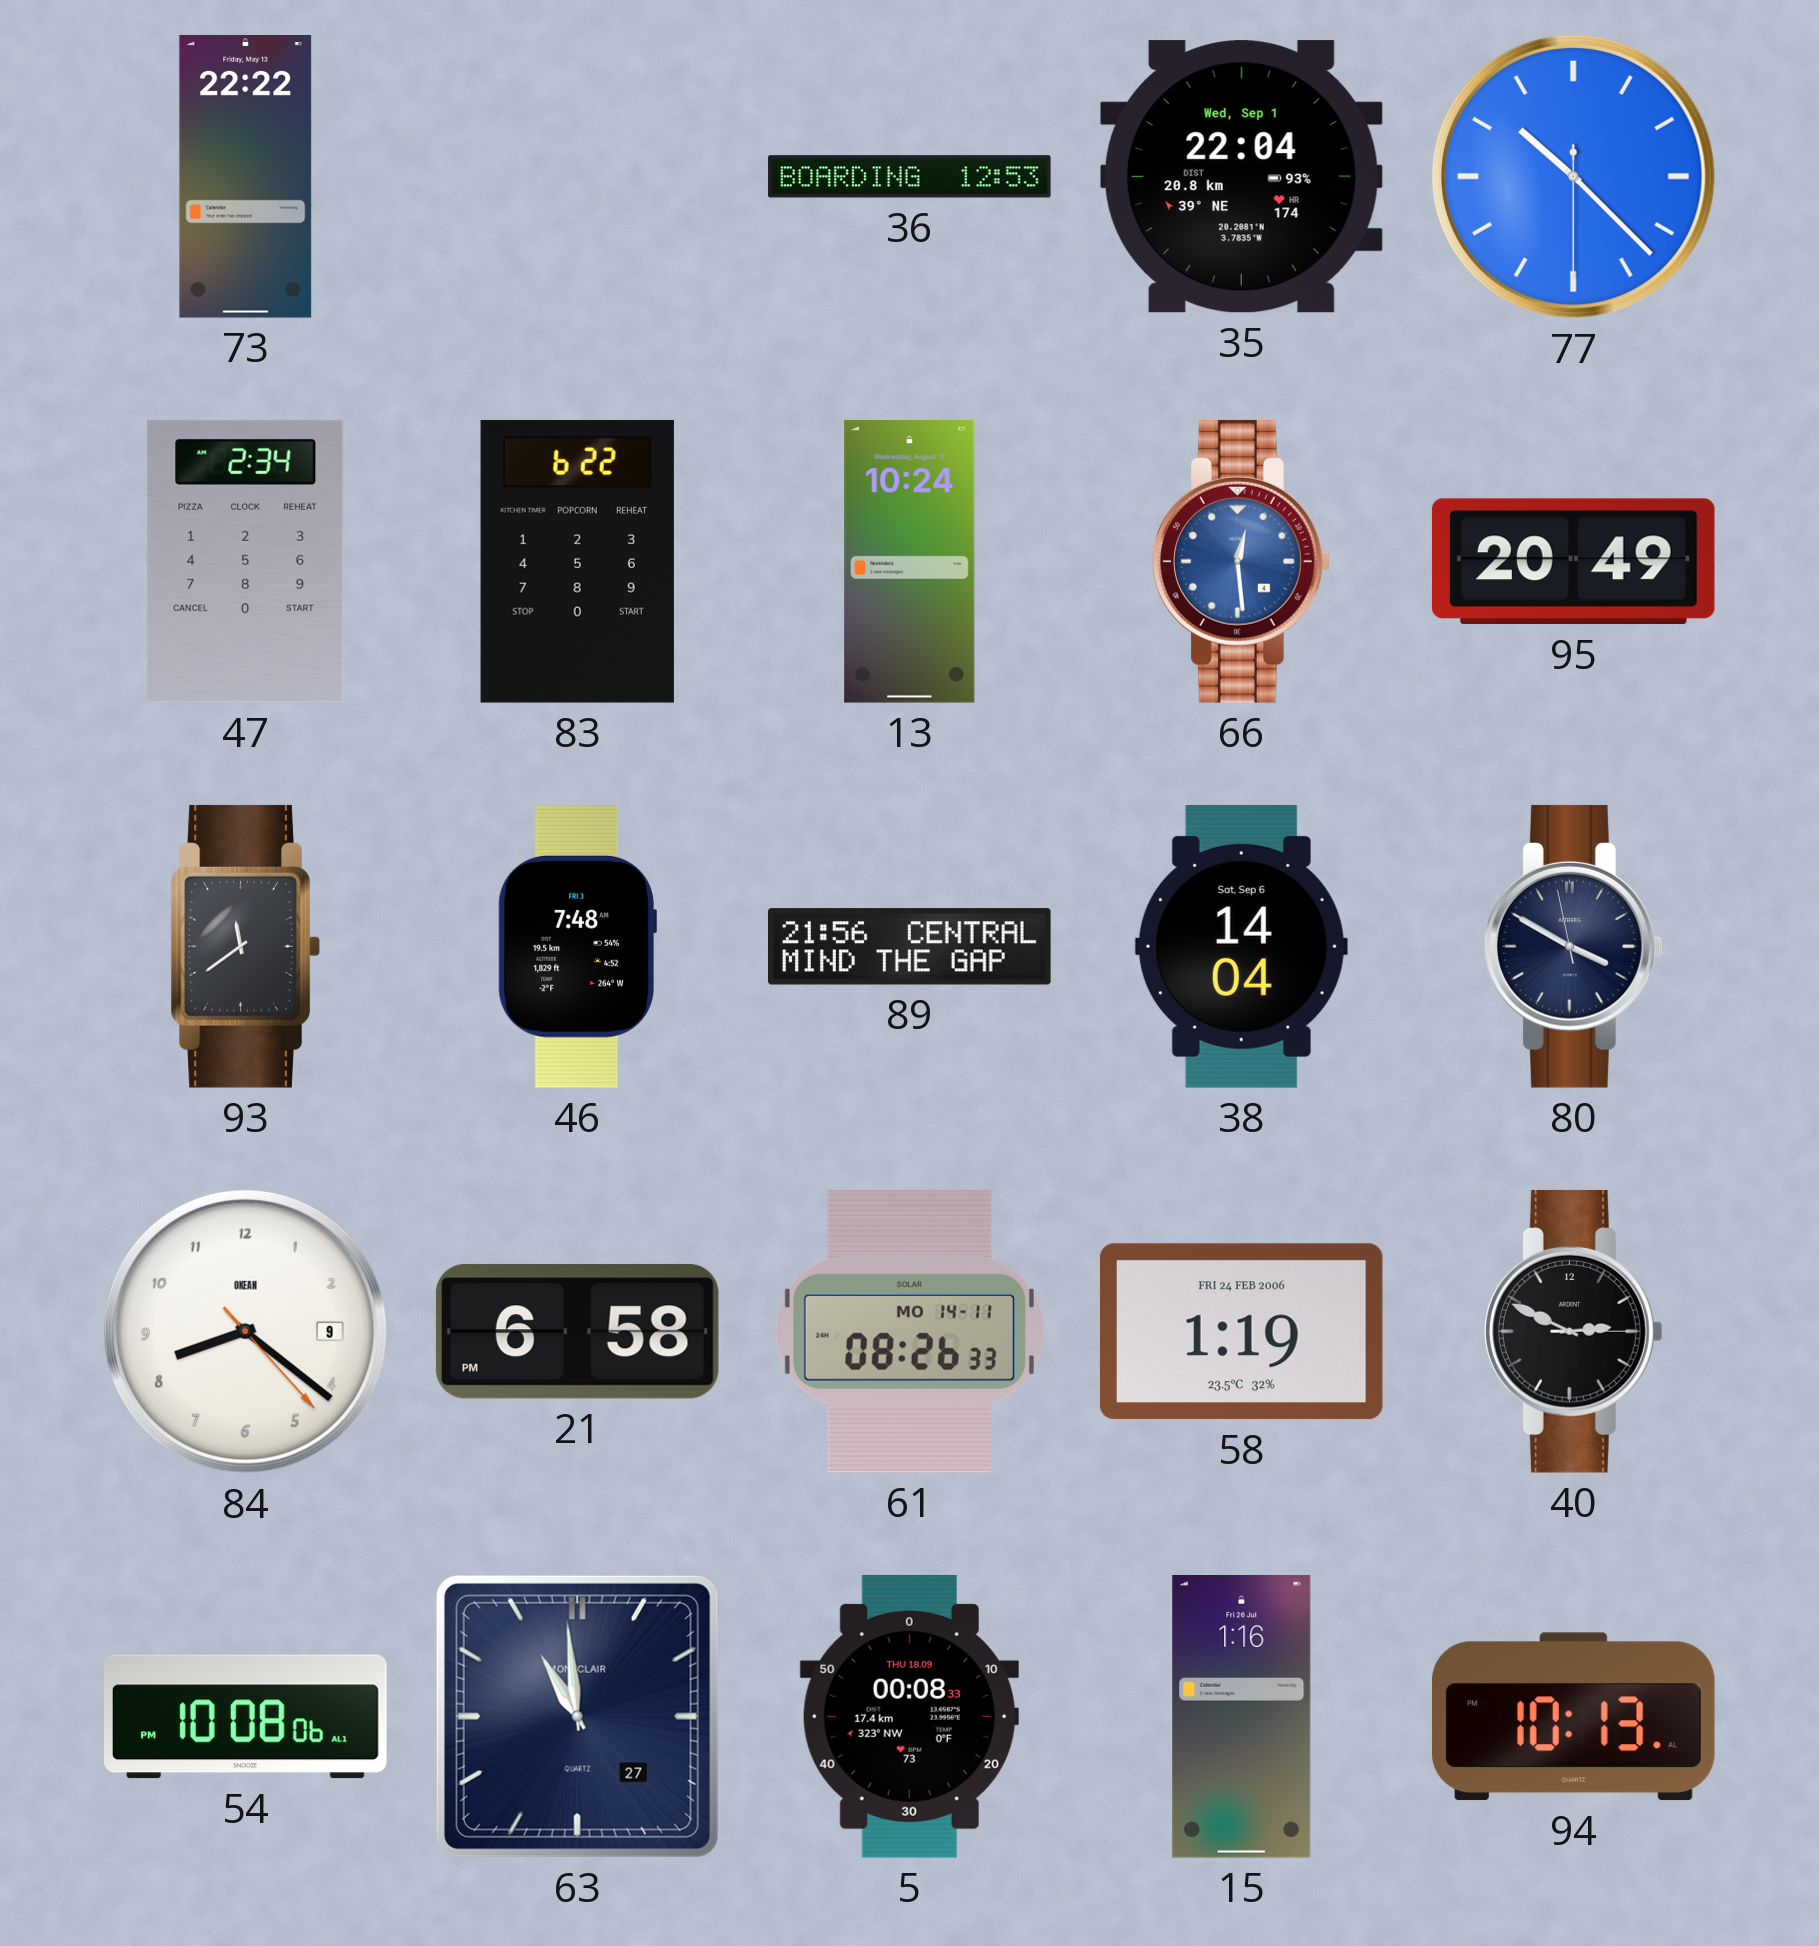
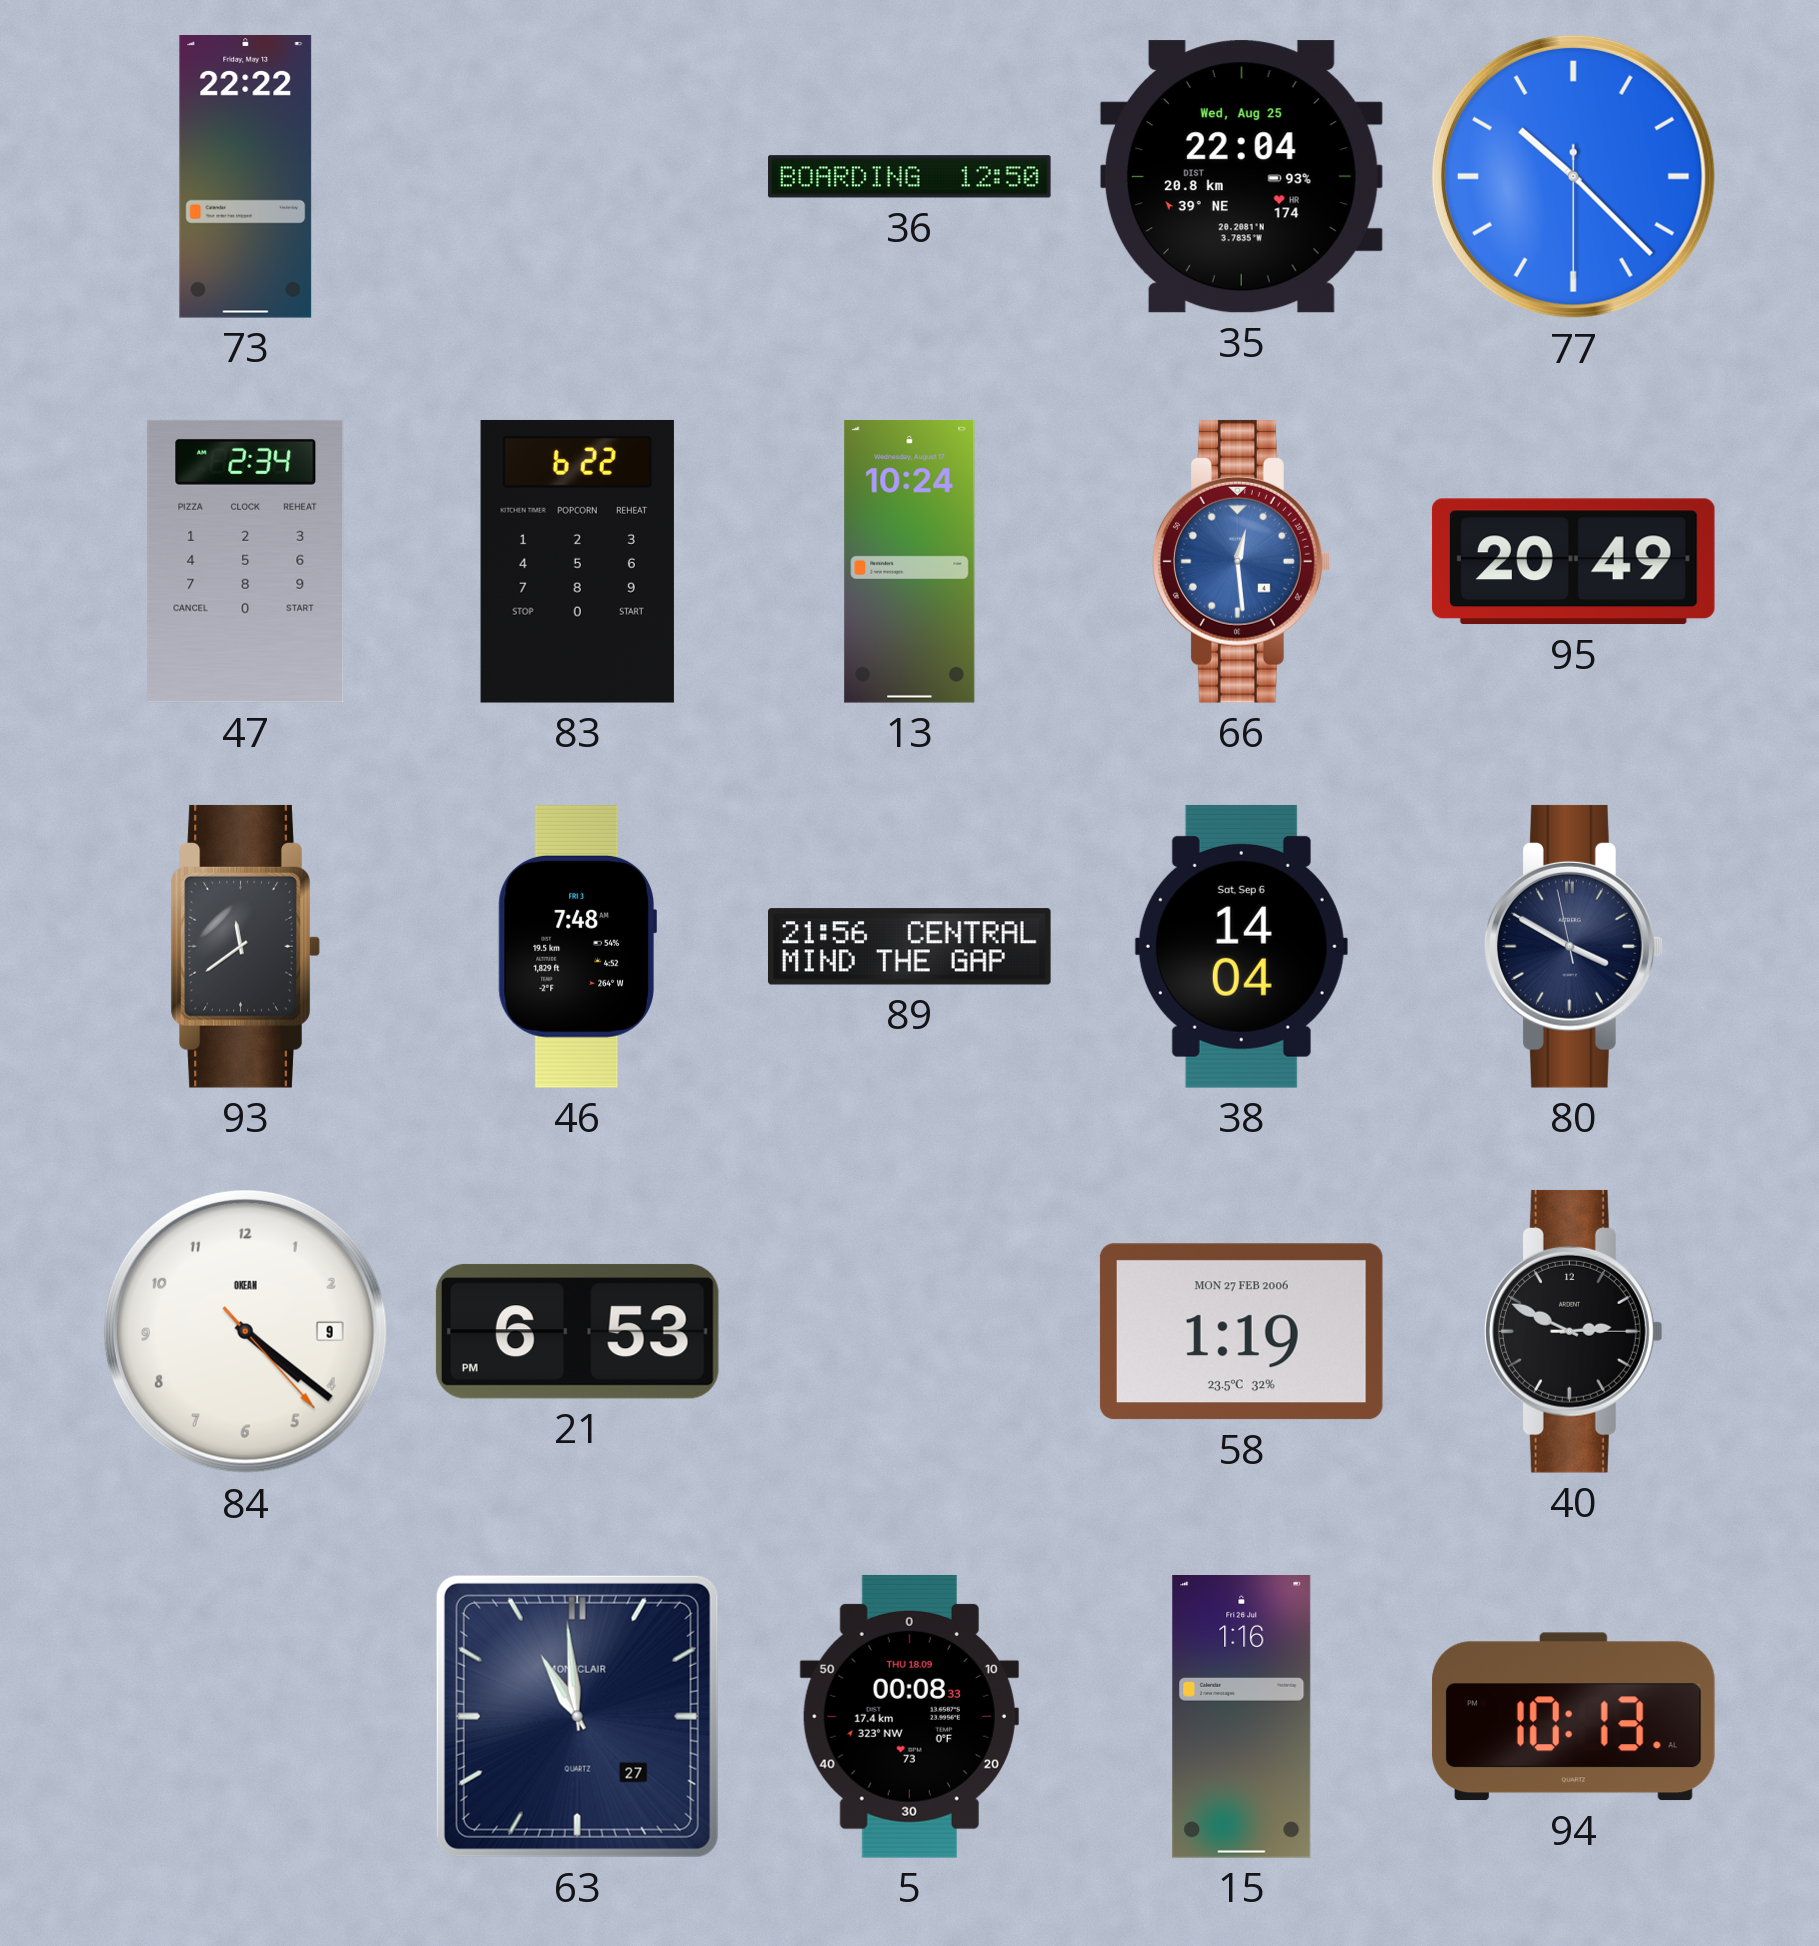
36: 12:53 -> 12:50
35 date: Wed, Sep 1 -> Wed, Aug 25
84: 8:21 -> 4:21
21: 6:58 -> 6:53
61: 08:26 -> none
58 date: FRI 24 FEB 2006 -> MON 27 FEB 2006
54: 10:08 -> none
